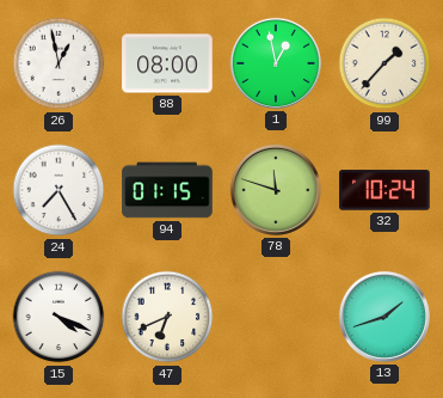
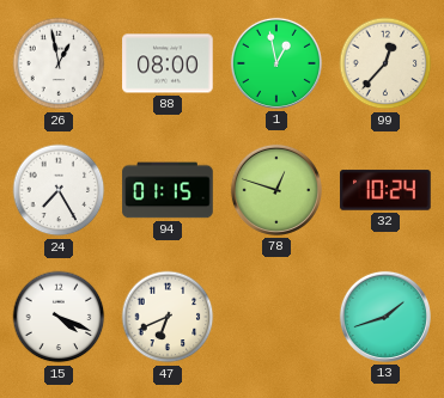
99: 1:37 -> 12:37
78: 11:48 -> 12:48
